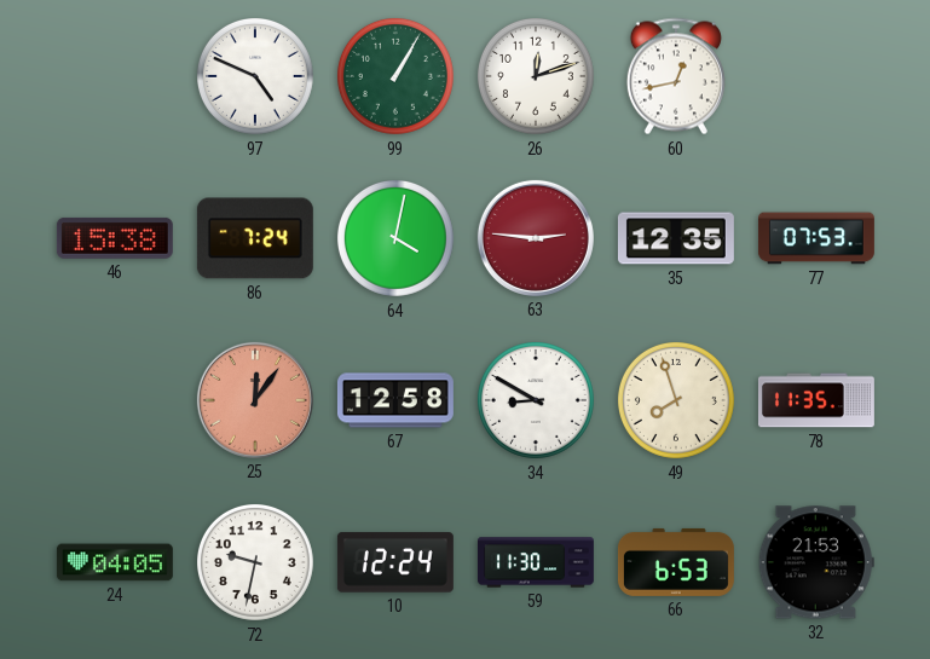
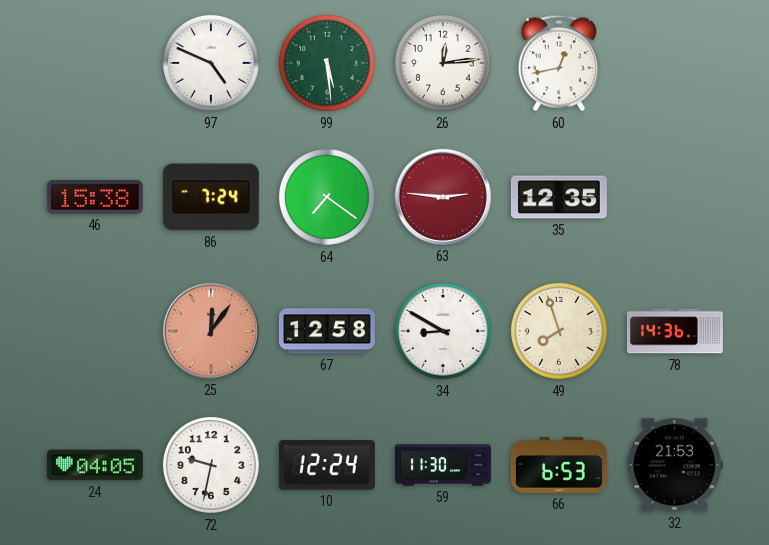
99: 1:05 -> 5:29
26: 12:12 -> 12:14
64: 4:02 -> 7:21
77: 07:53 -> none
78: 11:35 -> 14:36
